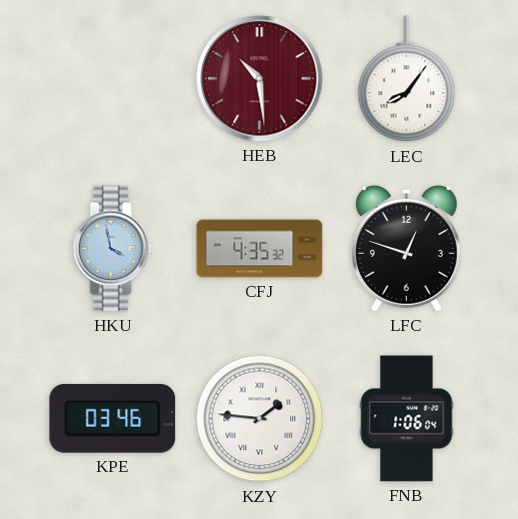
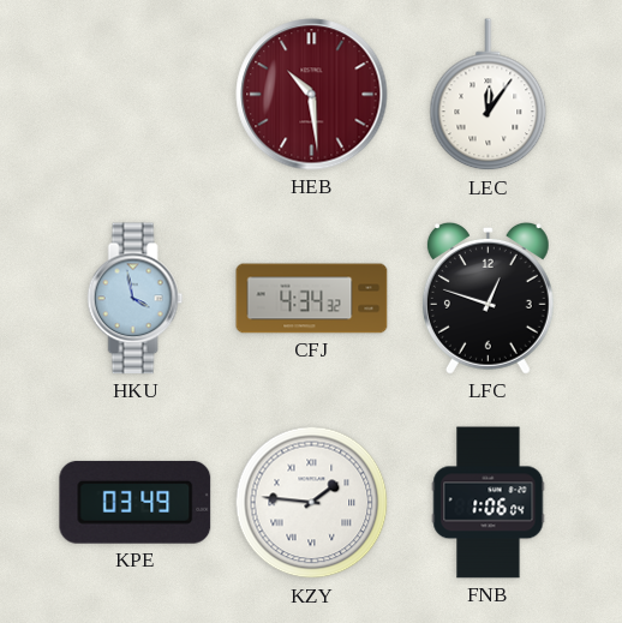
LEC: 8:06 -> 12:06
CFJ: 4:35 -> 4:34
KPE: 03:46 -> 03:49
